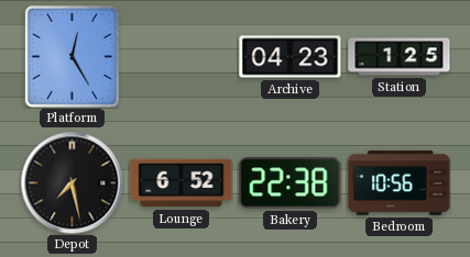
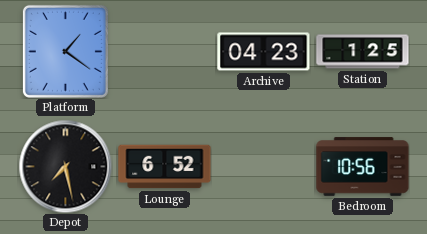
Platform: 12:25 -> 1:21
Bakery: 22:38 -> none
